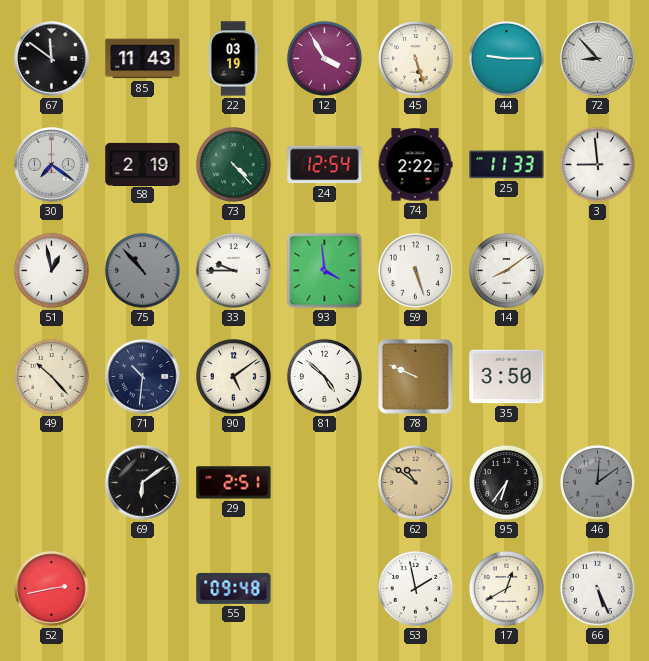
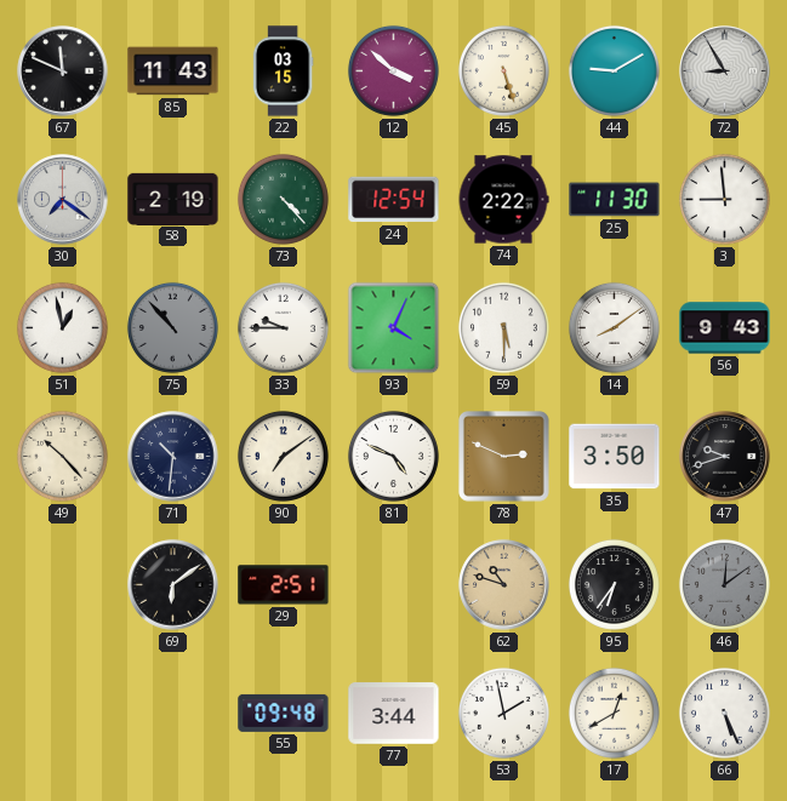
67: 11:51 -> 11:49
22: 03:19 -> 03:15
12: 3:55 -> 3:52
44: 9:15 -> 9:10
72: 8:53 -> 8:55
25: 11:33 -> 11:30
93: 3:59 -> 4:04
59: 5:27 -> 5:30
56: none -> 9:43
90: 5:09 -> 7:09
81: 4:52 -> 4:49
78: 9:49 -> 2:49
47: none -> 9:42
62: 10:51 -> 10:48
52: 2:43 -> none
77: none -> 3:44
